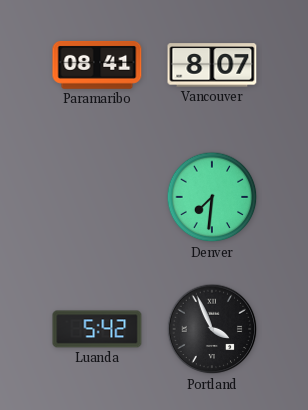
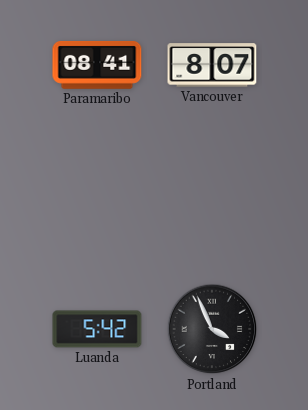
Denver: 7:31 -> none
